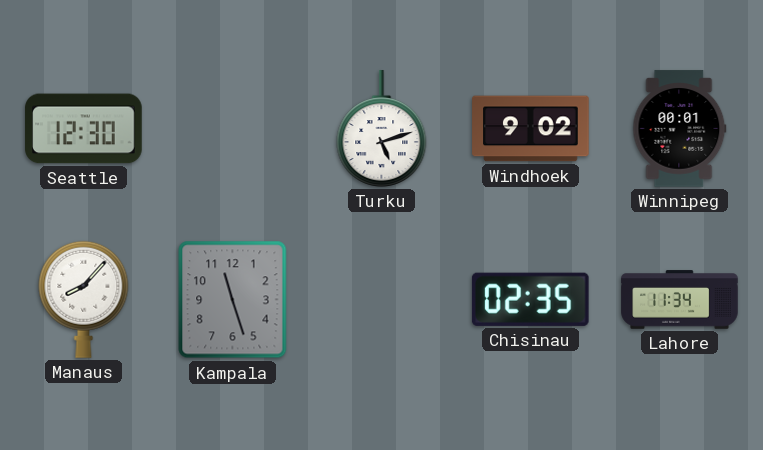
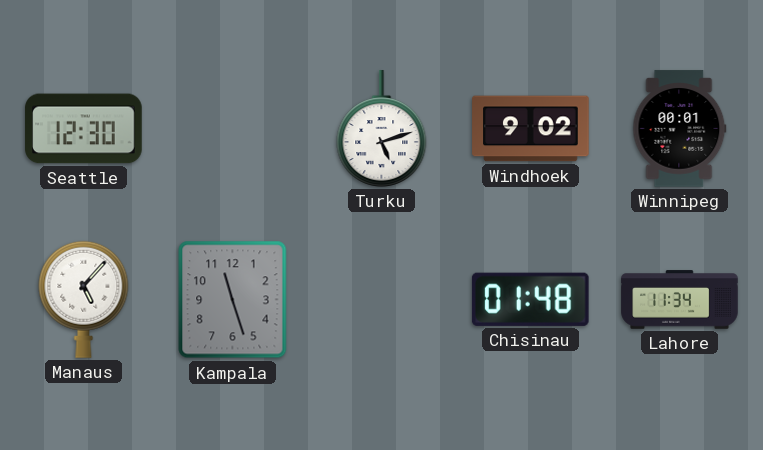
Manaus: 8:07 -> 5:07
Chisinau: 02:35 -> 01:48
